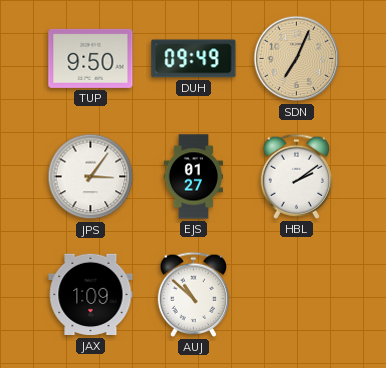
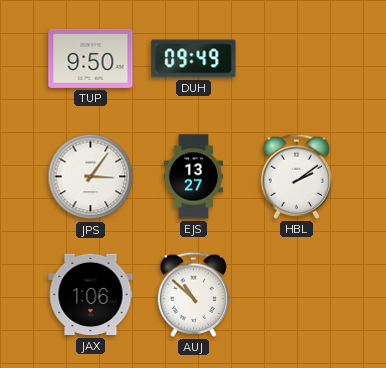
SDN: 7:04 -> none
EJS: 01:27 -> 13:27
JAX: 1:09 -> 1:06
